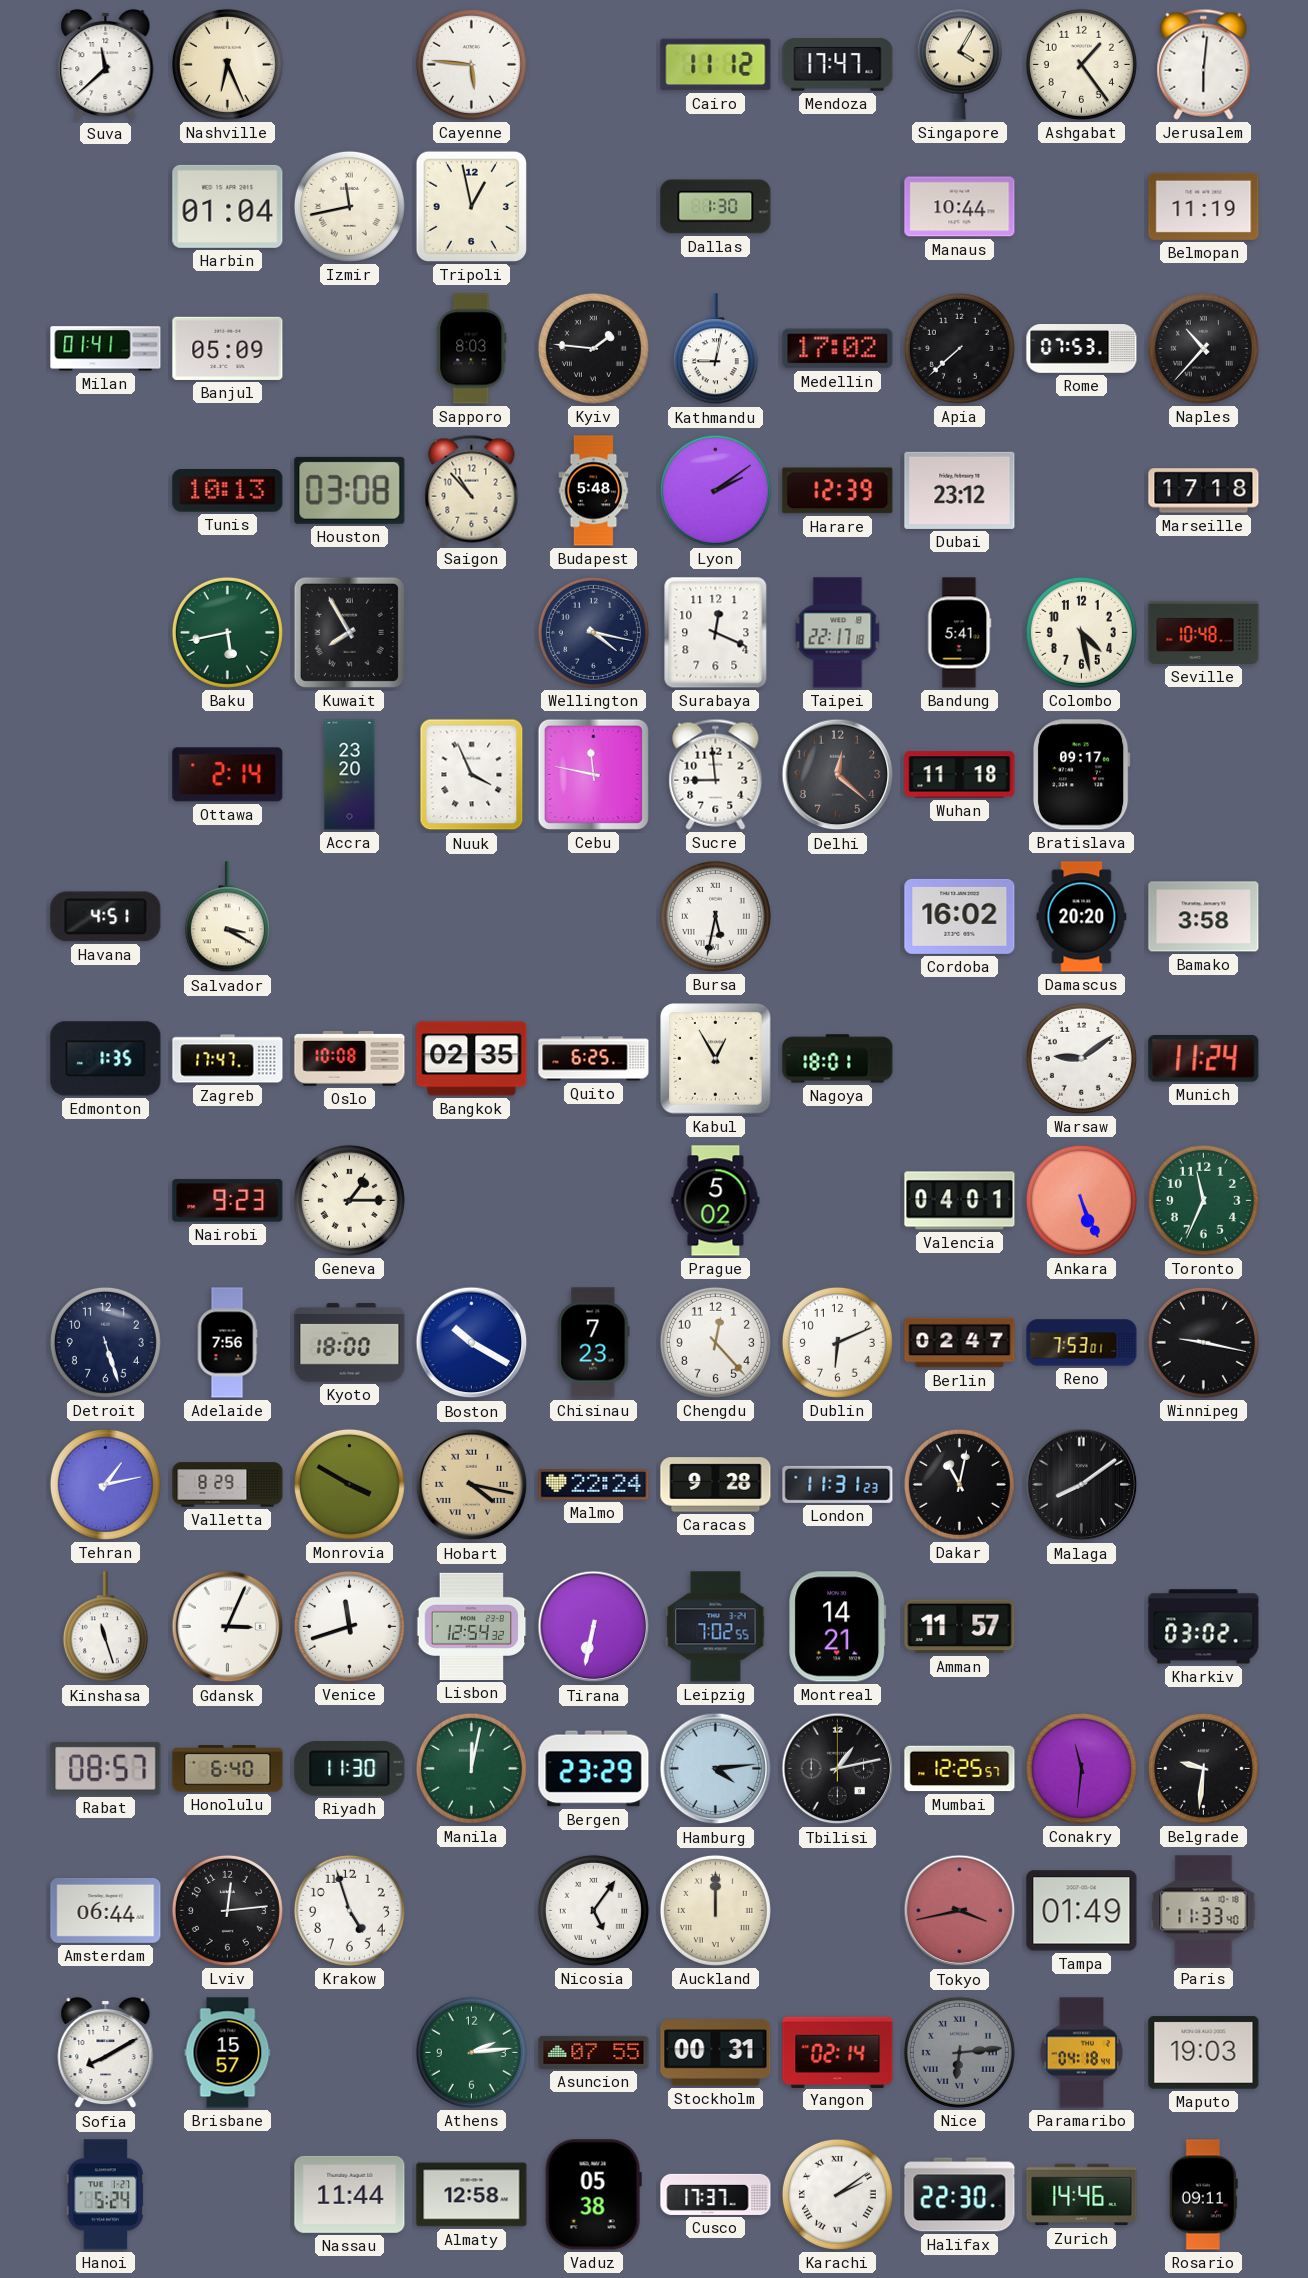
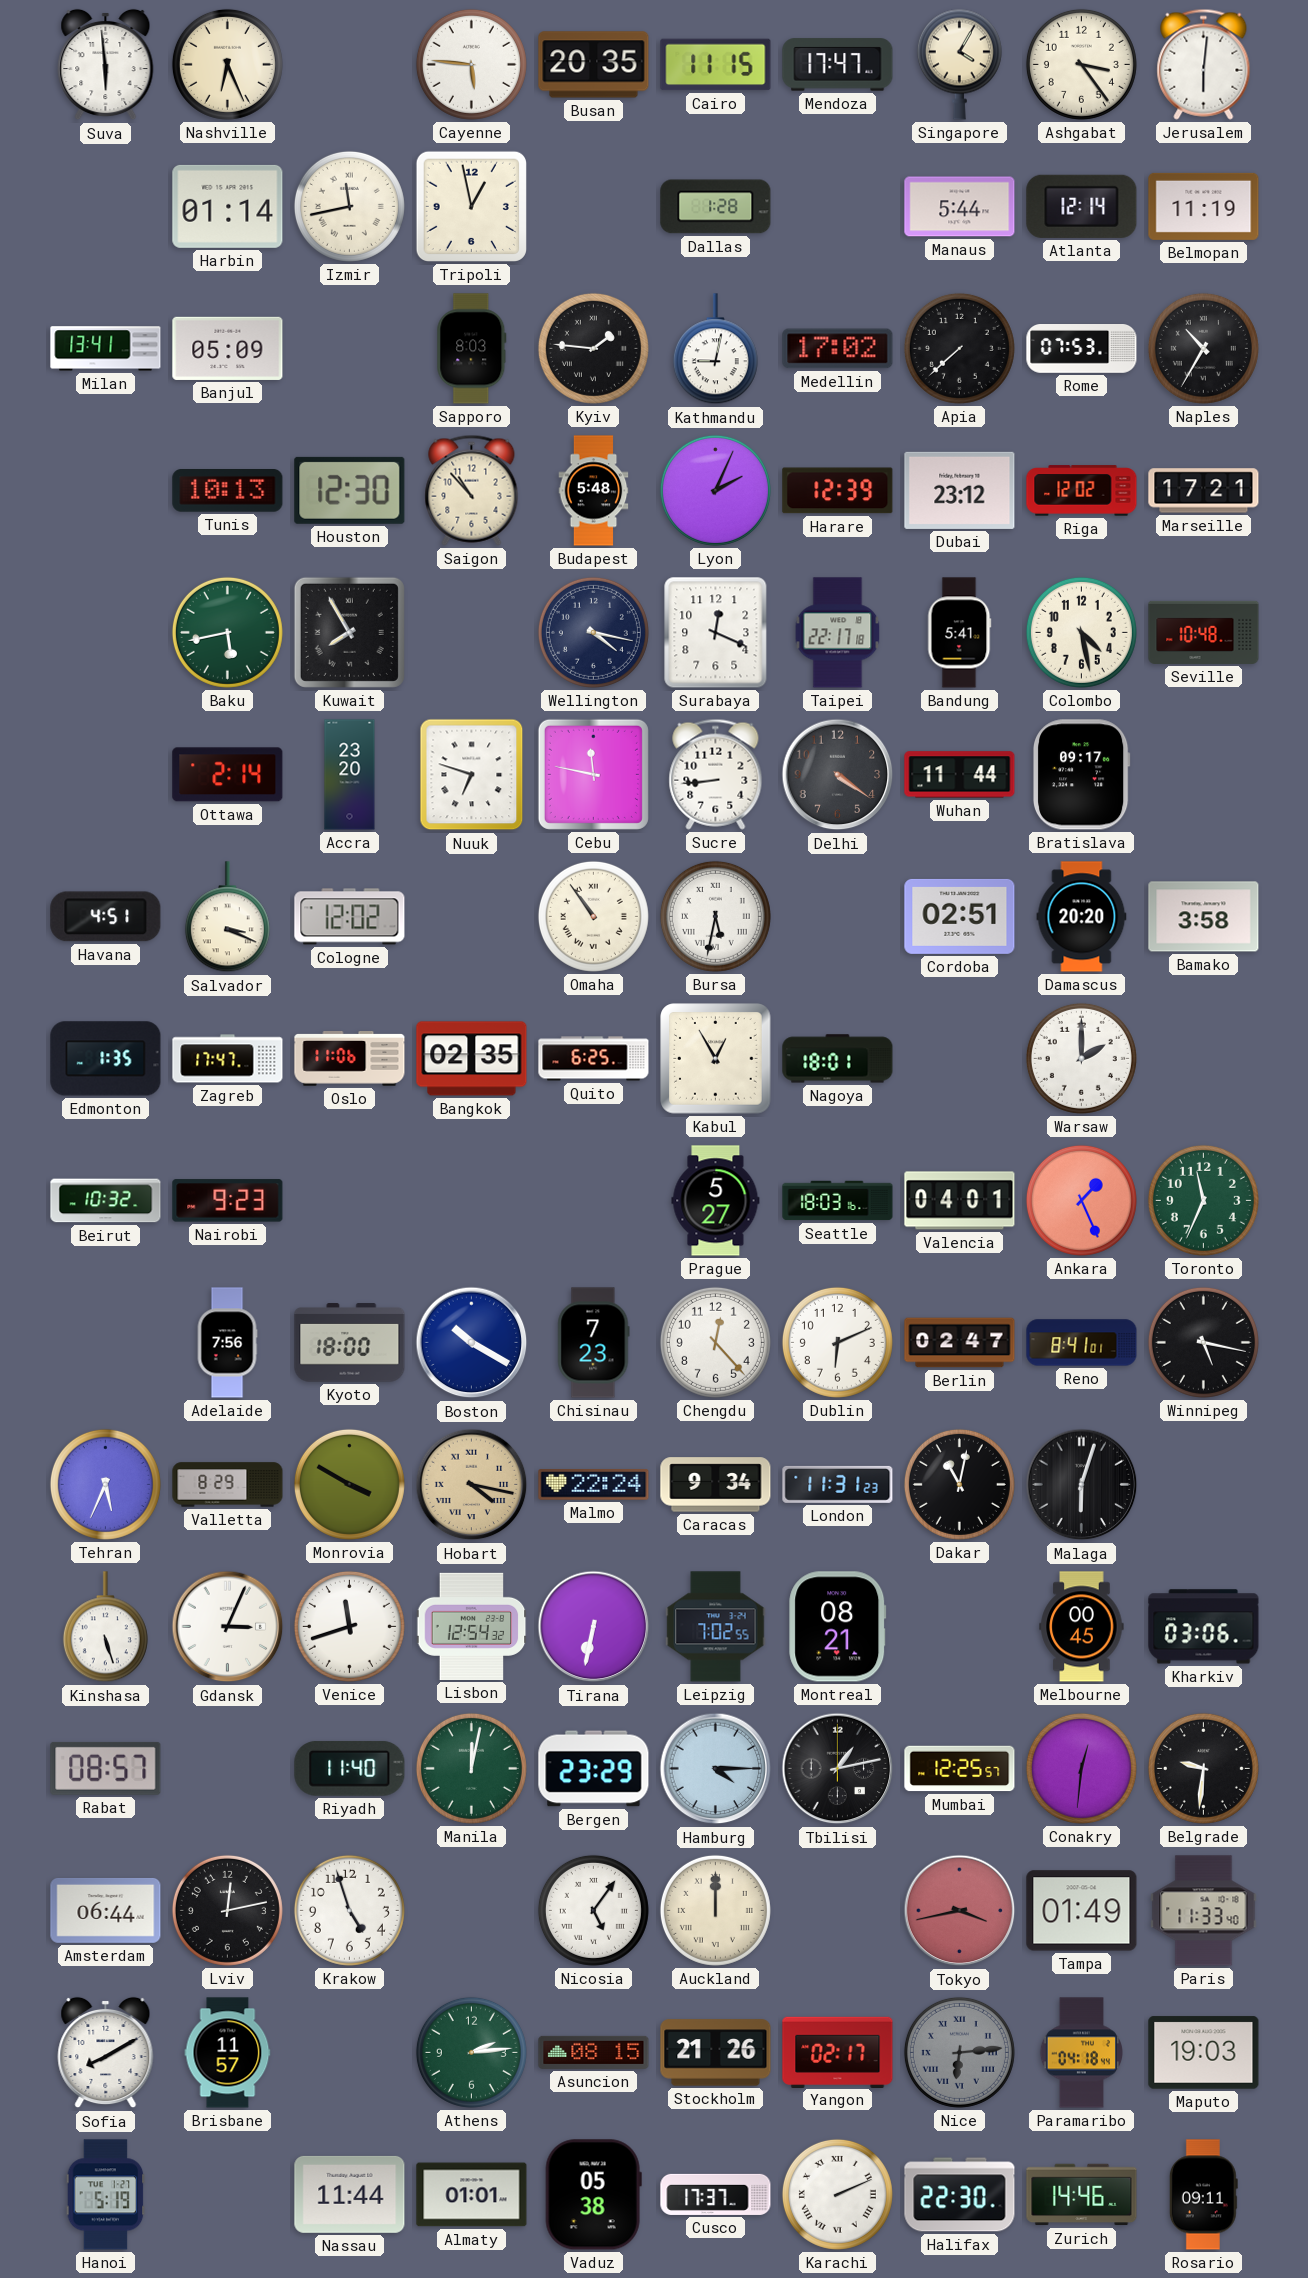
Suva: 11:38 -> 5:59
Busan: none -> 20:35
Cairo: 11:12 -> 11:15
Ashgabat: 1:24 -> 3:24
Harbin: 01:04 -> 01:14
Dallas: 1:30 -> 1:28
Manaus: 10:44 -> 5:44
Atlanta: none -> 12:14
Milan: 01:41 -> 13:41
Naples: 10:37 -> 10:35
Houston: 03:08 -> 12:30
Lyon: 2:09 -> 2:04
Riga: none -> 12:02
Marseille: 17:18 -> 17:21
Nuuk: 3:56 -> 6:48
Sucre: 8:59 -> 8:44
Delhi: 12:22 -> 4:21
Wuhan: 11:18 -> 11:44
Salvador: 3:20 -> 3:19
Cologne: none -> 12:02
Omaha: none -> 10:54
Cordoba: 16:02 -> 02:51
Oslo: 10:08 -> 11:06
Warsaw: 9:09 -> 2:00
Munich: 11:24 -> none
Beirut: none -> 10:32
Geneva: 1:15 -> none
Prague: 5:02 -> 5:27
Seattle: none -> 18:03
Ankara: 5:26 -> 1:26
Detroit: 5:27 -> none
Reno: 7:53 -> 8:41
Winnipeg: 9:17 -> 5:17
Tehran: 1:13 -> 5:34
Caracas: 9:28 -> 9:34
Malaga: 8:09 -> 6:03
Kinshasa: 11:27 -> 5:27
Montreal: 14:21 -> 08:21
Amman: 11:57 -> none
Melbourne: none -> 00:45
Kharkiv: 03:02 -> 03:06
Honolulu: 6:40 -> none
Riyadh: 11:30 -> 11:40
Hamburg: 4:14 -> 4:15
Conakry: 11:31 -> 12:31
Lviv: 12:14 -> 12:13
Brisbane: 15:57 -> 11:57
Asuncion: 07:55 -> 08:15
Stockholm: 00:31 -> 21:26
Yangon: 02:14 -> 02:17
Hanoi: 5:24 -> 5:19
Almaty: 12:58 -> 01:01
Karachi: 2:09 -> 2:11
